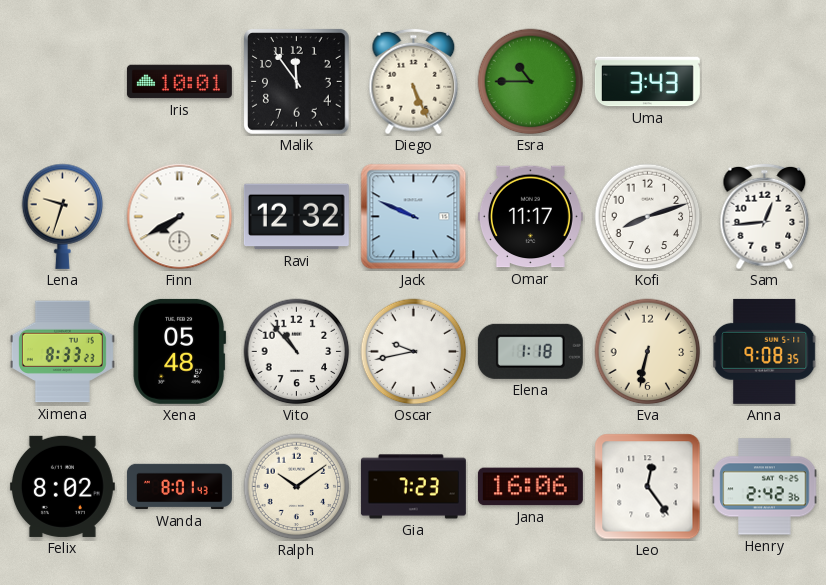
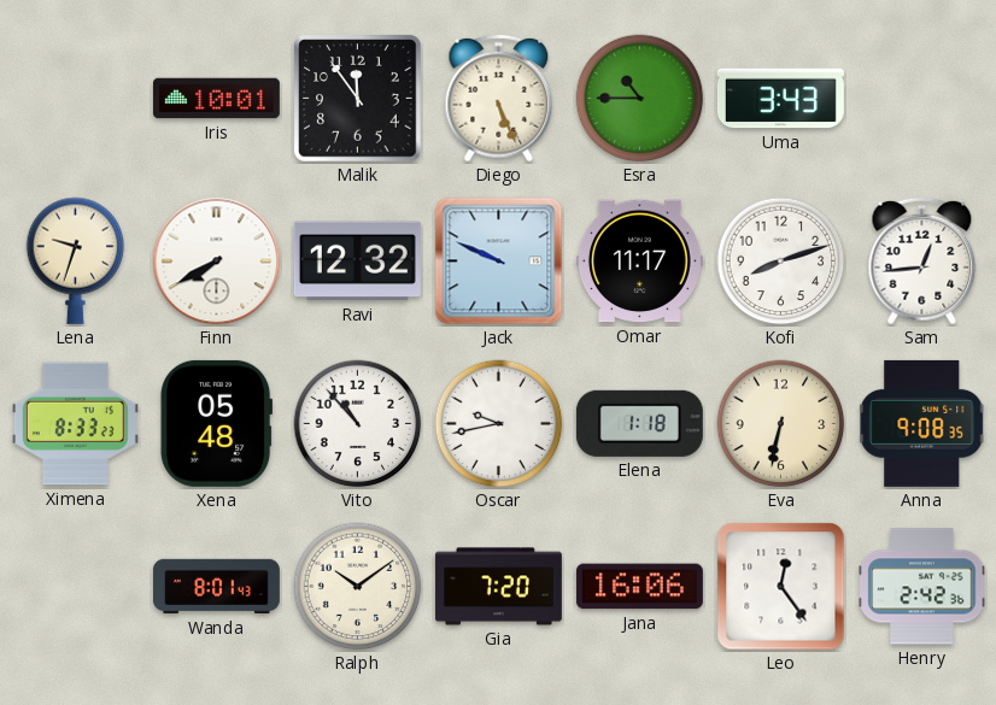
Felix: 8:02 -> none
Gia: 7:23 -> 7:20
